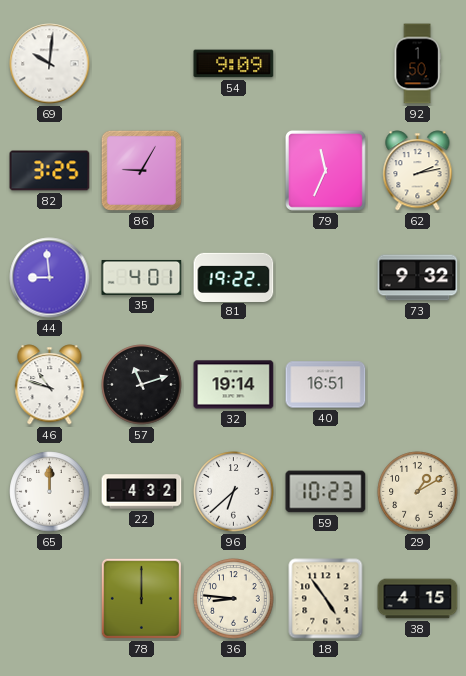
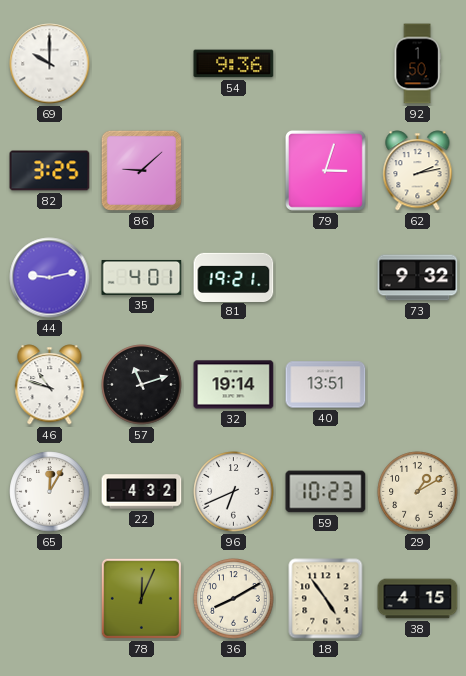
69: 10:01 -> 10:00
54: 9:09 -> 9:36
86: 9:05 -> 9:08
79: 11:34 -> 3:03
44: 8:59 -> 9:13
81: 19:22 -> 19:21
40: 16:51 -> 13:51
65: 12:00 -> 12:05
96: 6:38 -> 6:41
78: 12:00 -> 12:04
36: 8:46 -> 8:10
